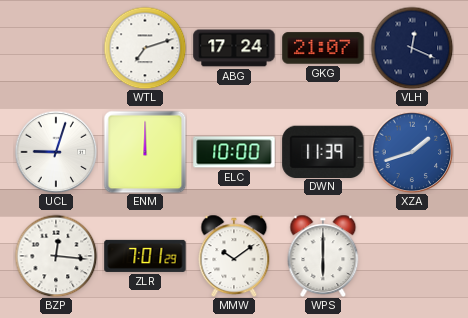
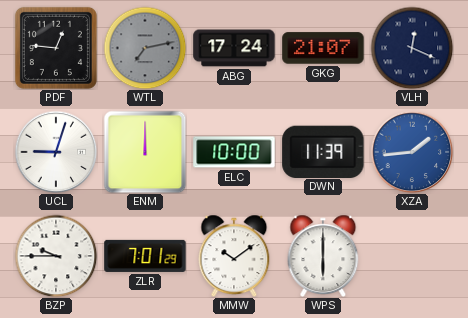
PDF: none -> 12:46
WTL: 7:12 -> 7:13
WTL dial: white -> grey
XZA: 1:42 -> 1:44
BZP: 12:16 -> 9:45
